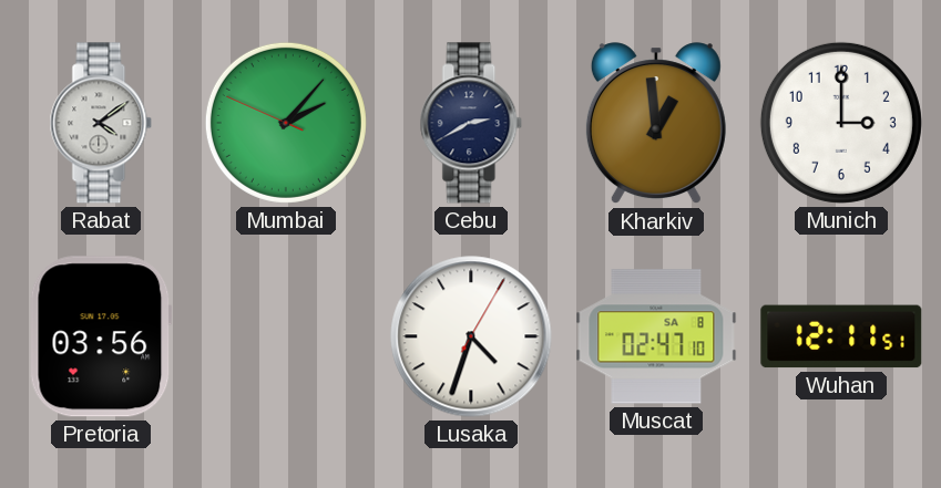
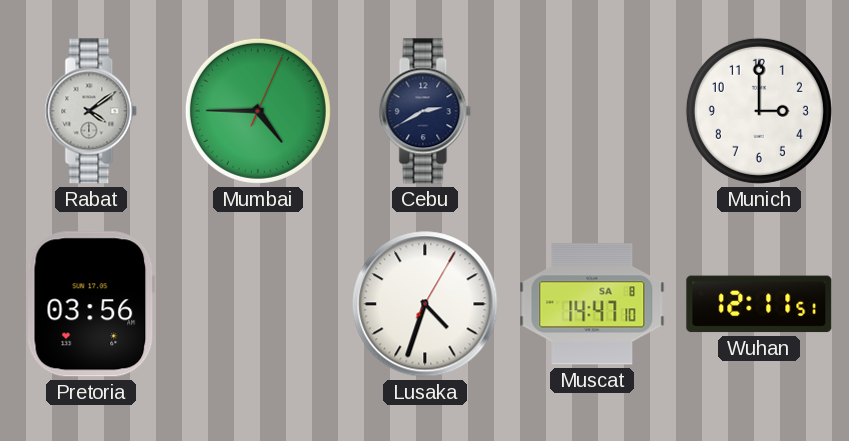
Mumbai: 2:06 -> 4:45
Kharkiv: 12:59 -> none
Muscat: 02:47 -> 14:47
